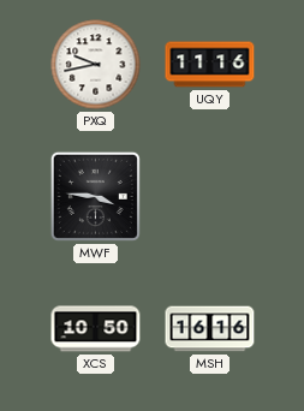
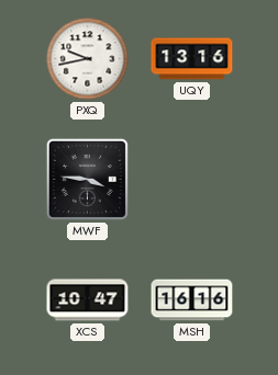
UQY: 11:16 -> 13:16
XCS: 10:50 -> 10:47
